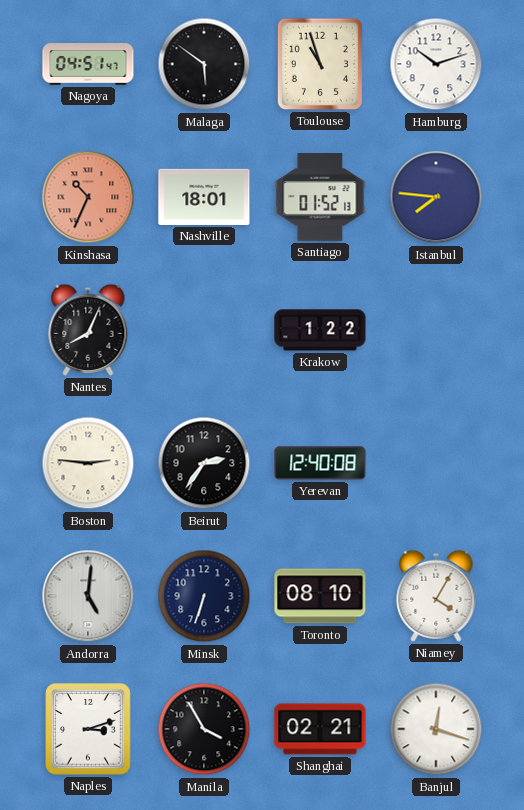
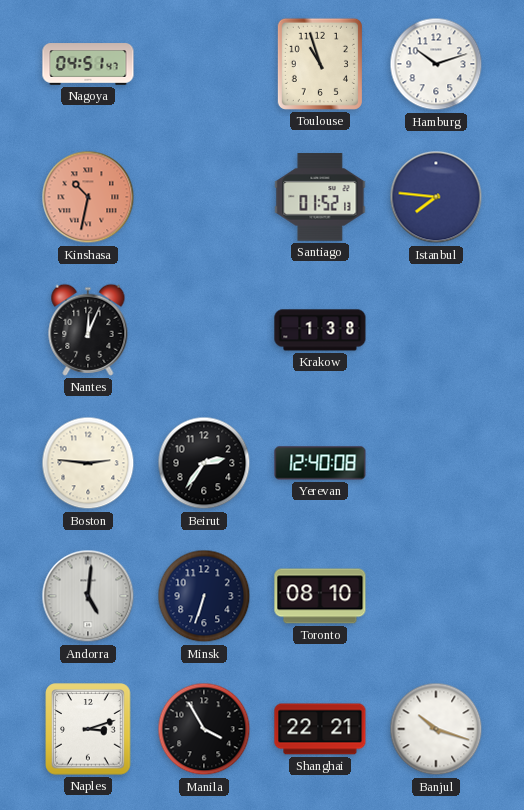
Malaga: 5:51 -> none
Kinshasa: 10:34 -> 10:32
Nashville: 18:01 -> none
Nantes: 8:04 -> 12:04
Krakow: 1:22 -> 1:38
Niamey: 4:05 -> none
Shanghai: 02:21 -> 22:21
Banjul: 12:18 -> 10:18
